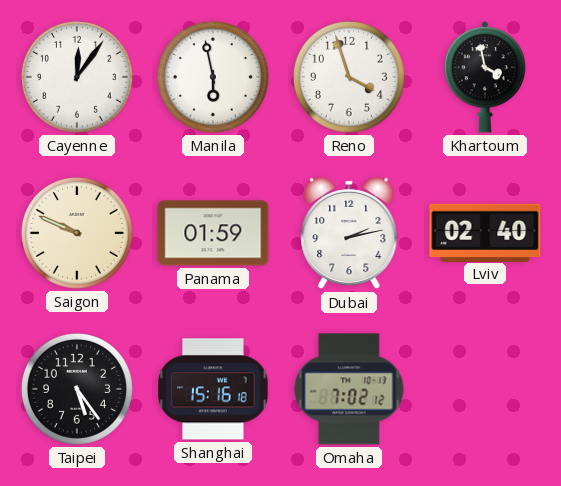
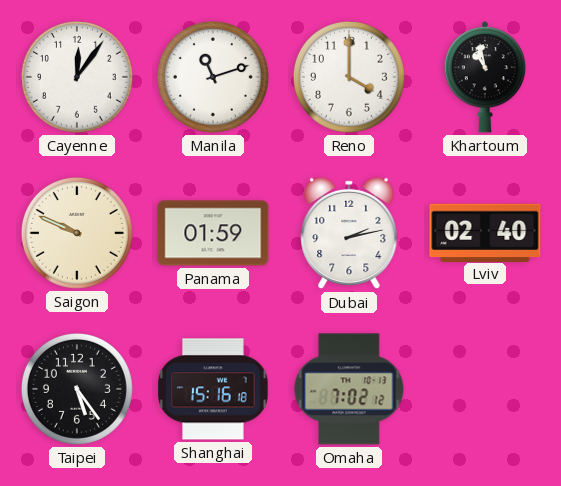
Manila: 5:58 -> 11:12
Reno: 3:57 -> 4:00
Khartoum: 3:58 -> 10:58
